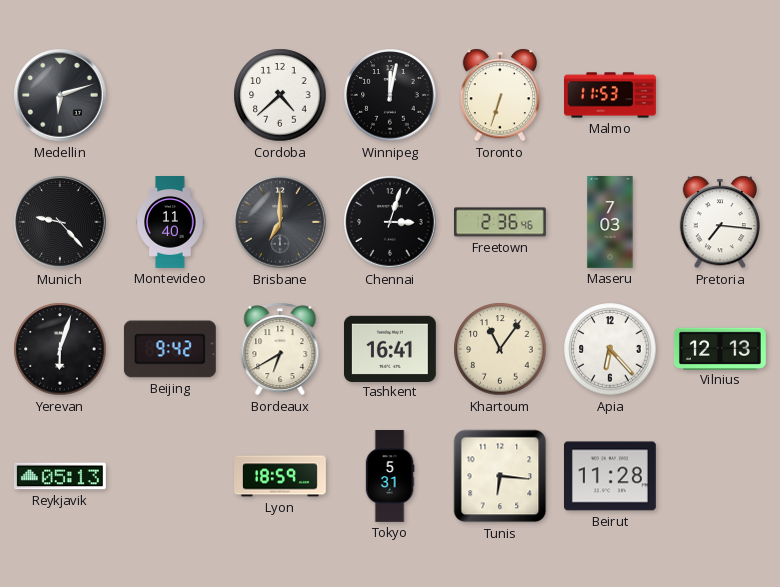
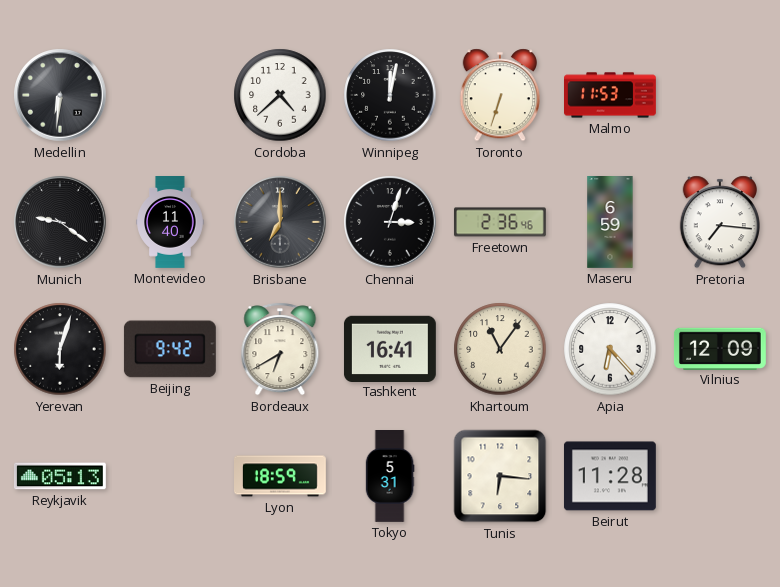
Medellin: 6:12 -> 6:31
Munich: 9:23 -> 9:21
Maseru: 7:03 -> 6:59
Vilnius: 12:13 -> 12:09
